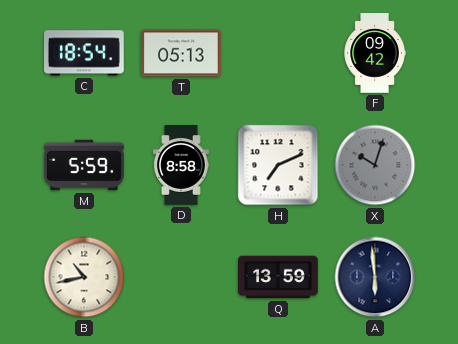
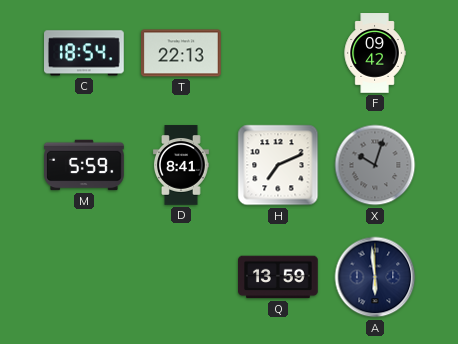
T: 05:13 -> 22:13
D: 8:58 -> 8:41
B: 10:43 -> none
